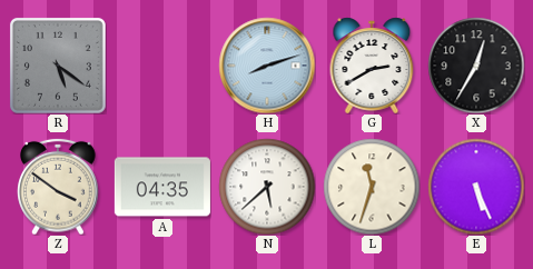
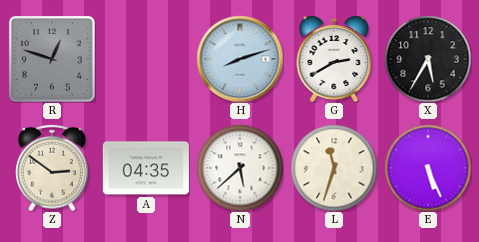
R: 5:21 -> 12:48
X: 12:35 -> 5:35
Z: 3:51 -> 2:51
